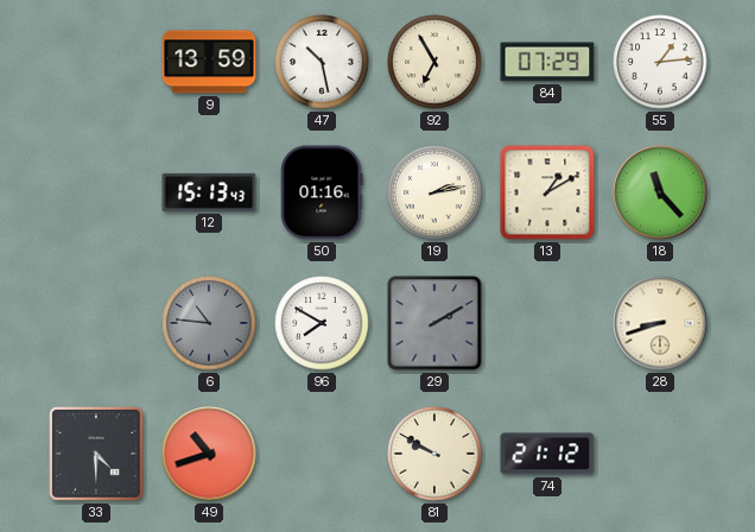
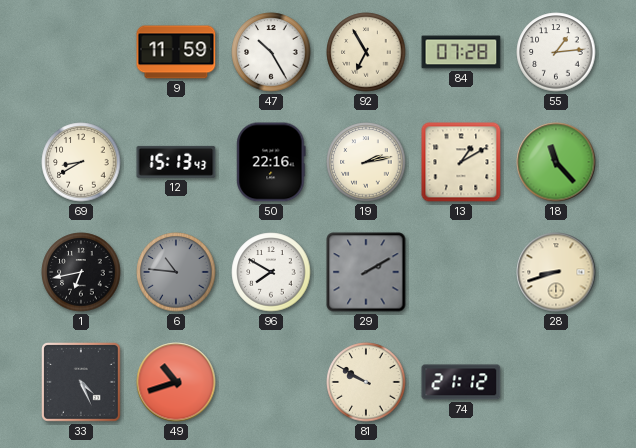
9: 13:59 -> 11:59
47: 10:28 -> 10:25
84: 07:29 -> 07:28
69: none -> 8:40
50: 01:16 -> 22:16
1: none -> 6:43
33: 4:30 -> 4:26
